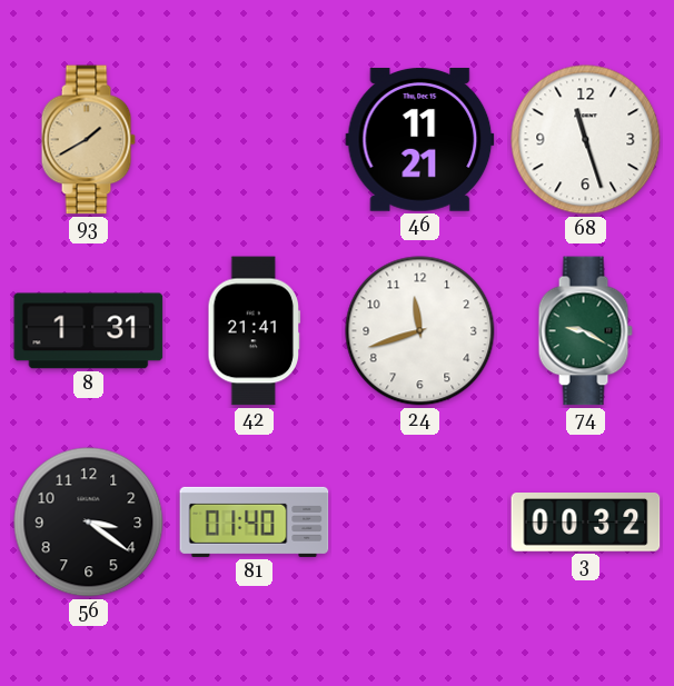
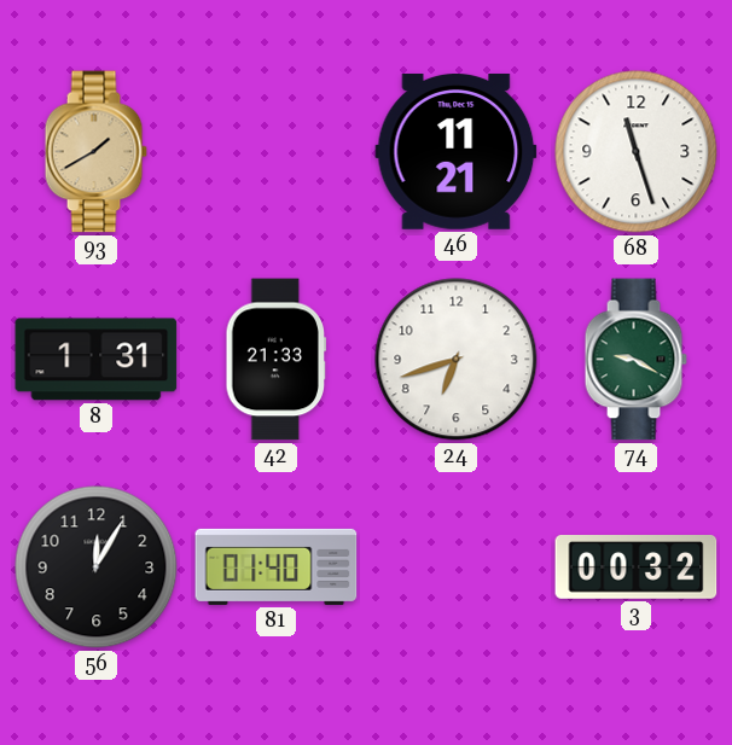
42: 21:41 -> 21:33
24: 11:42 -> 6:42
56: 3:21 -> 12:05
